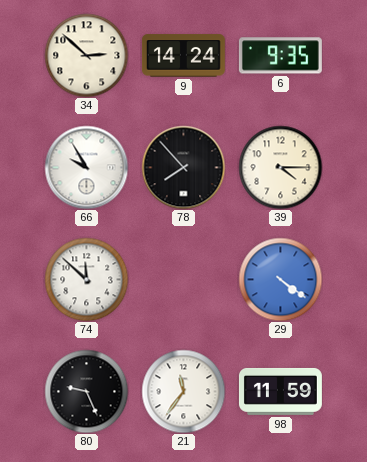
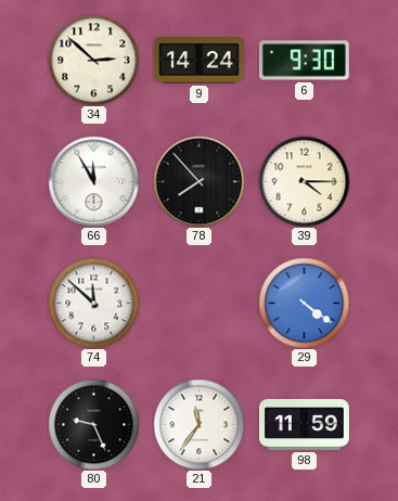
6: 9:35 -> 9:30
66: 9:55 -> 11:55
